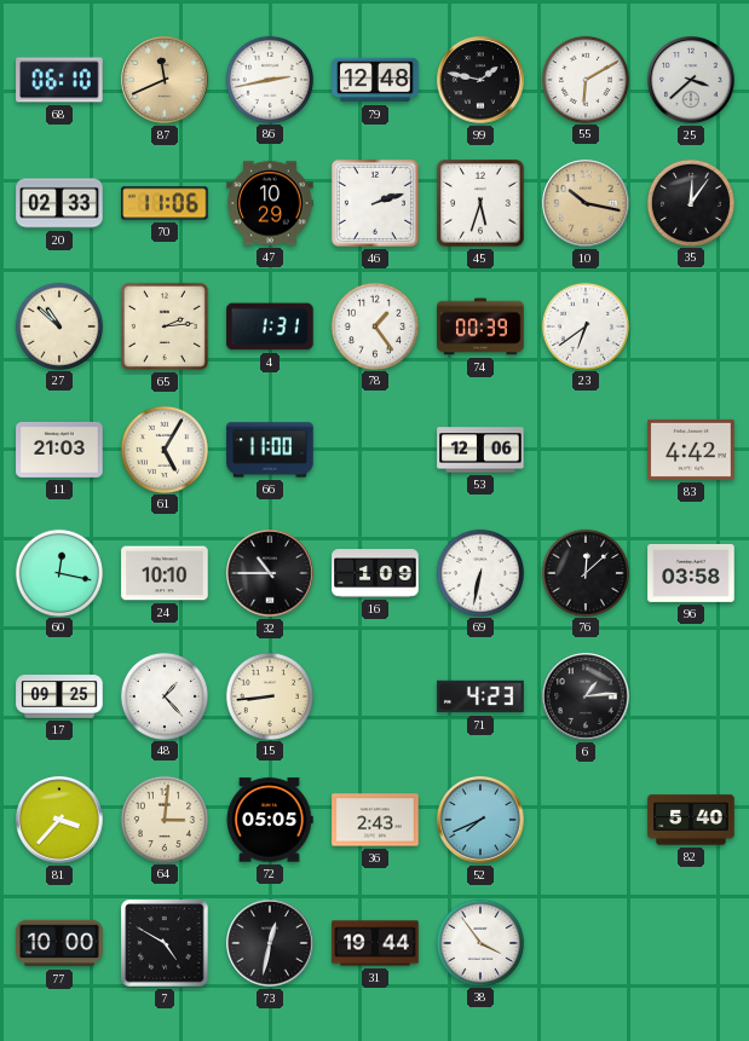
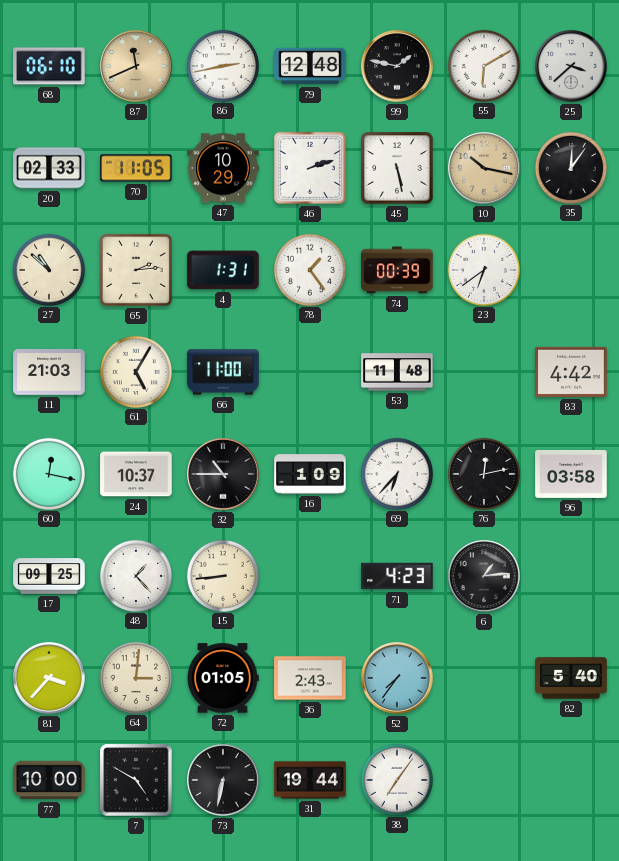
70: 11:06 -> 11:05
45: 5:33 -> 5:28
53: 12:06 -> 11:48
24: 10:10 -> 10:37
69: 6:32 -> 6:37
76: 12:08 -> 12:13
72: 05:05 -> 01:05
52: 7:41 -> 7:36
73: 12:32 -> 6:32
38: 3:54 -> 7:06
